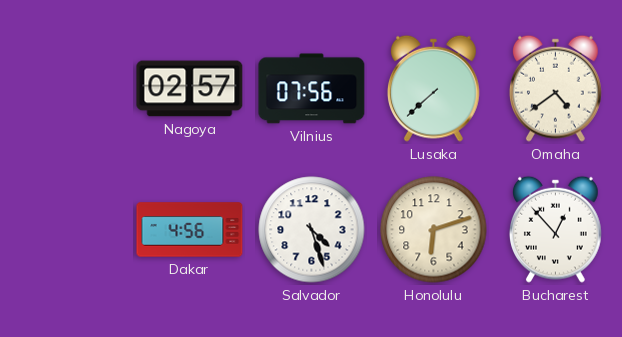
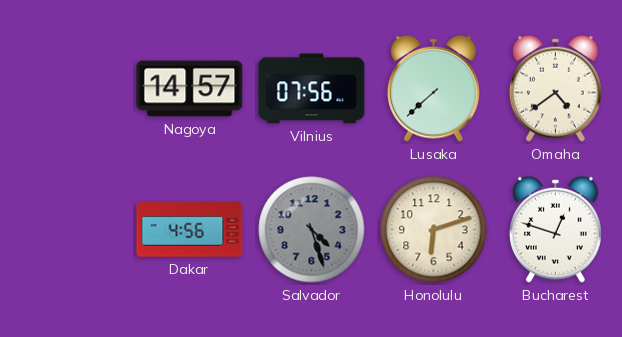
Nagoya: 02:57 -> 14:57
Salvador dial: white -> grey
Bucharest: 12:53 -> 12:48
